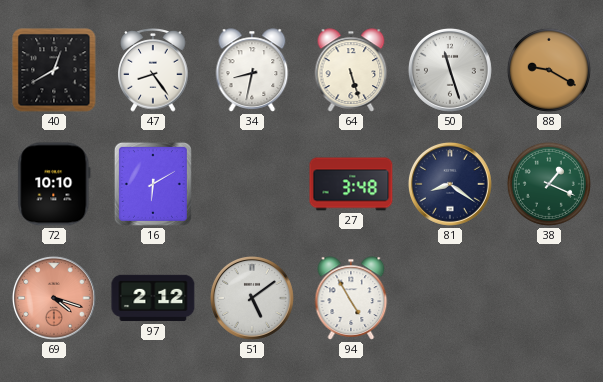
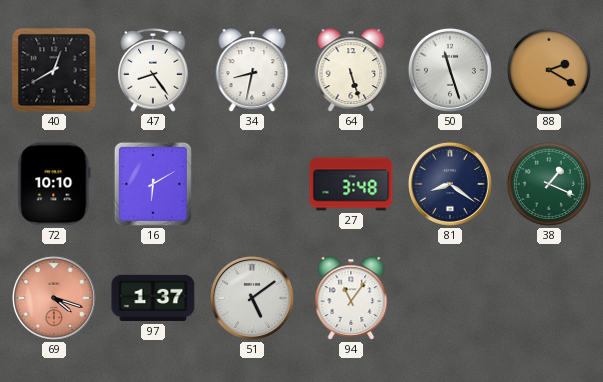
88: 9:20 -> 2:20
97: 2:12 -> 1:37
94: 4:55 -> 11:06
